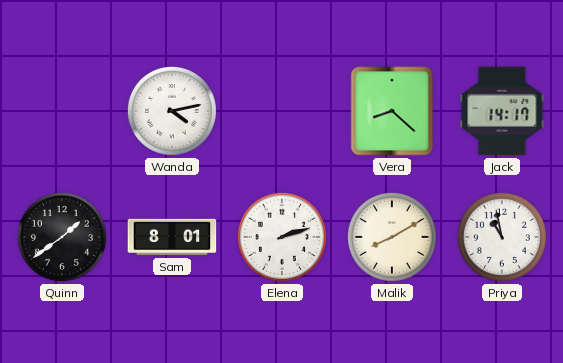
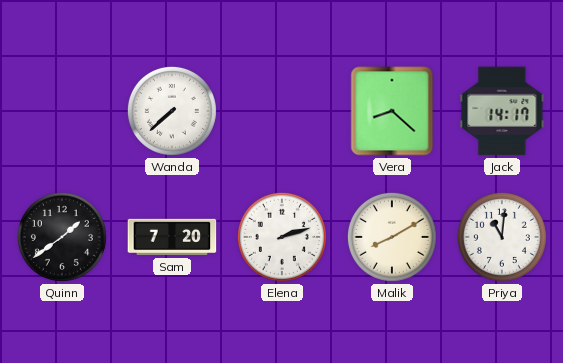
Wanda: 4:13 -> 7:38
Sam: 8:01 -> 7:20
Priya: 10:58 -> 11:01
